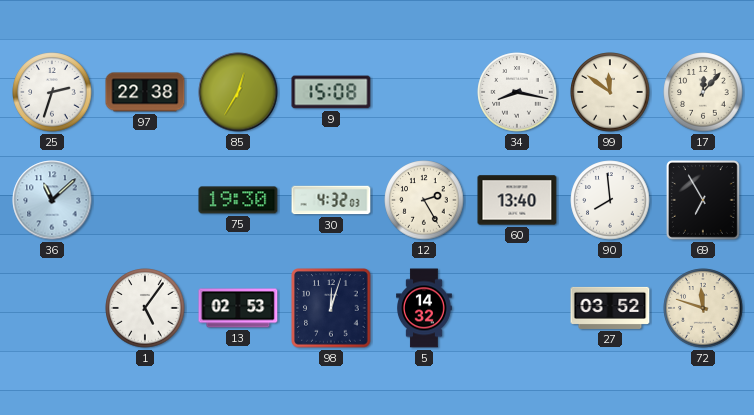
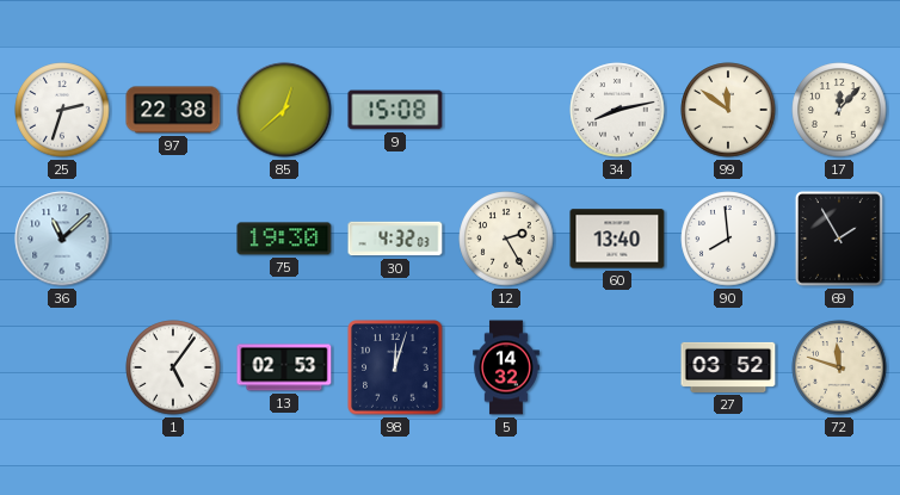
85: 12:35 -> 12:38
34: 8:17 -> 8:13
69: 6:55 -> 1:55
